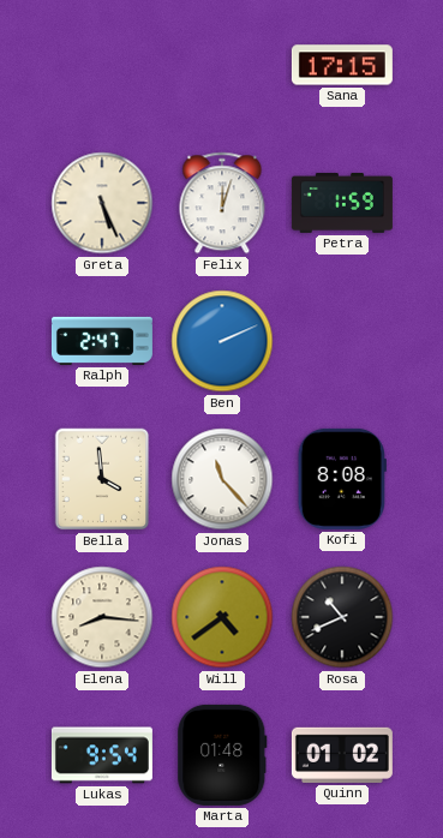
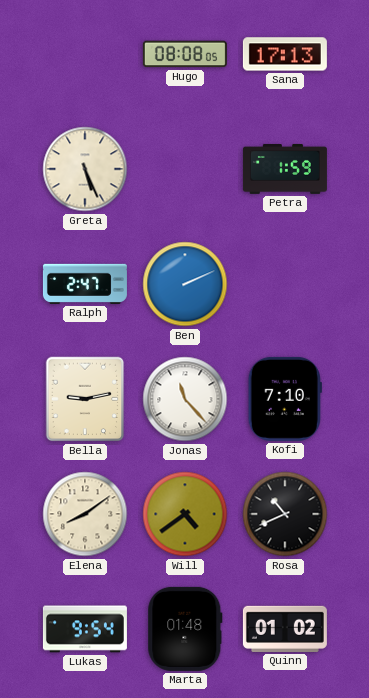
Hugo: none -> 08:08
Sana: 17:15 -> 17:13
Felix: 12:03 -> none
Bella: 3:59 -> 9:13
Kofi: 8:08 -> 7:10
Elena: 8:16 -> 8:09
